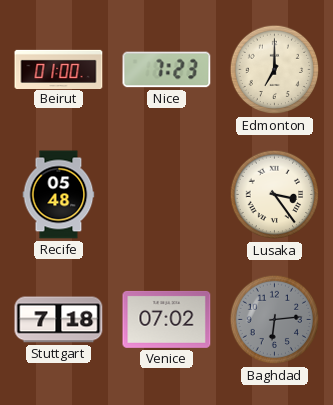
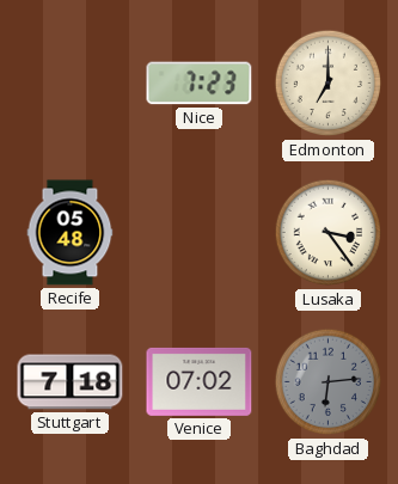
Beirut: 01:00 -> none
